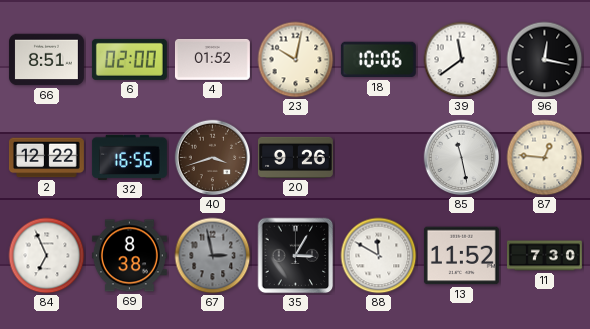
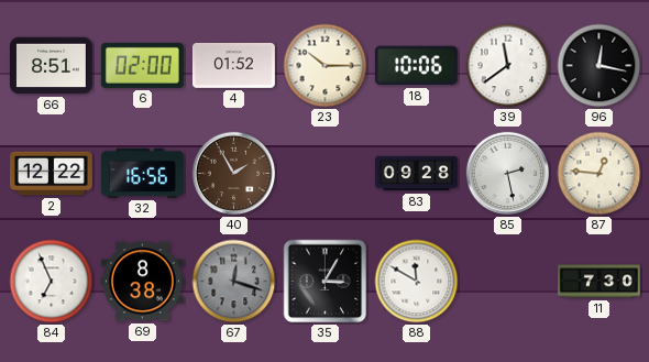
23: 10:02 -> 10:15
40: 3:42 -> 1:55
20: 9:26 -> none
83: none -> 09:28
85: 11:28 -> 2:28
67: 2:58 -> 12:18
13: 11:52 -> none
